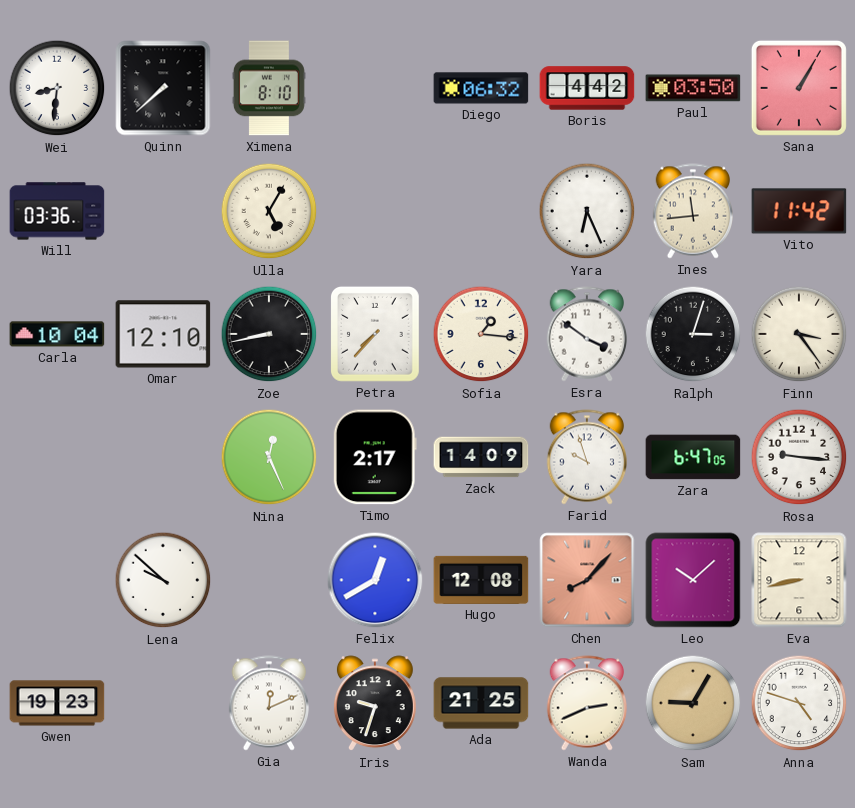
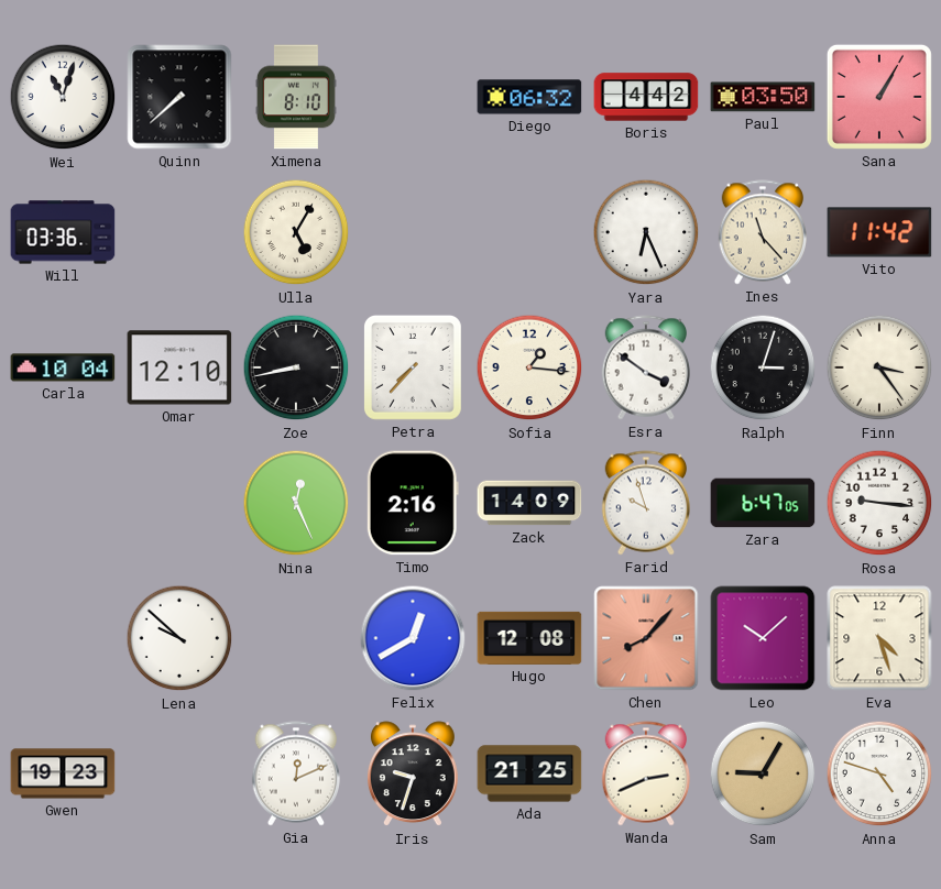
Wei: 8:31 -> 11:03
Ines: 11:44 -> 11:23
Timo: 2:17 -> 2:16
Eva: 8:43 -> 4:27
